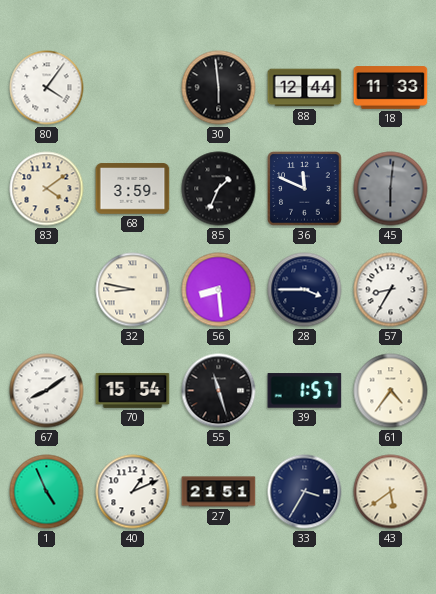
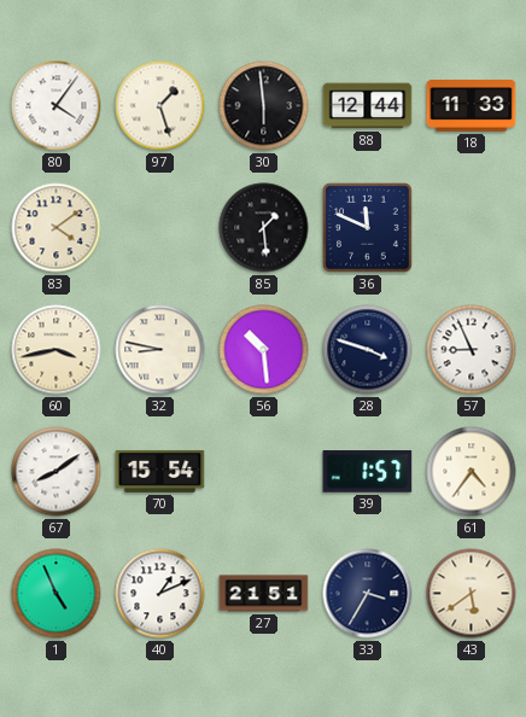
97: none -> 1:27
68: 3:59 -> none
85: 1:34 -> 1:29
45: 6:01 -> none
60: none -> 3:43
56: 8:29 -> 10:29
28: 3:45 -> 3:48
57: 8:35 -> 8:56
55: 11:27 -> none
